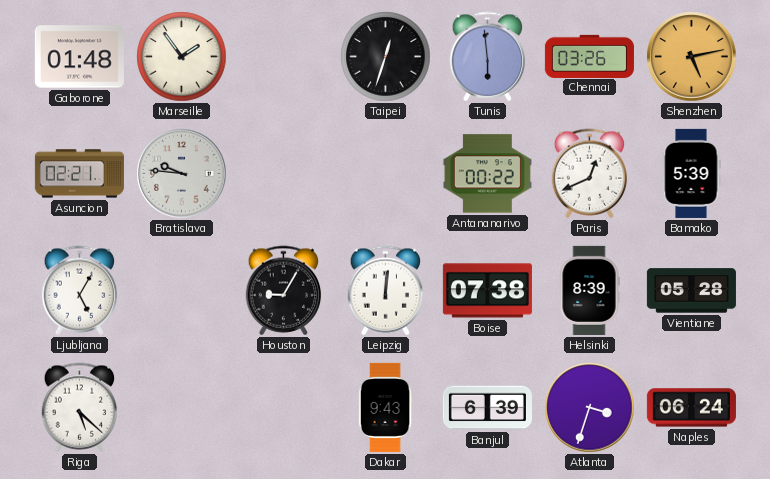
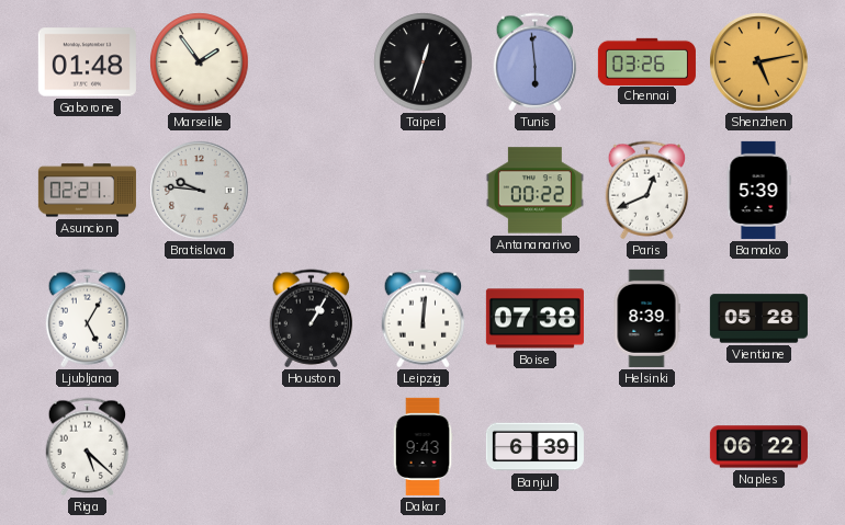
Houston: 9:05 -> 1:05
Atlanta: 3:33 -> none
Naples: 06:24 -> 06:22
